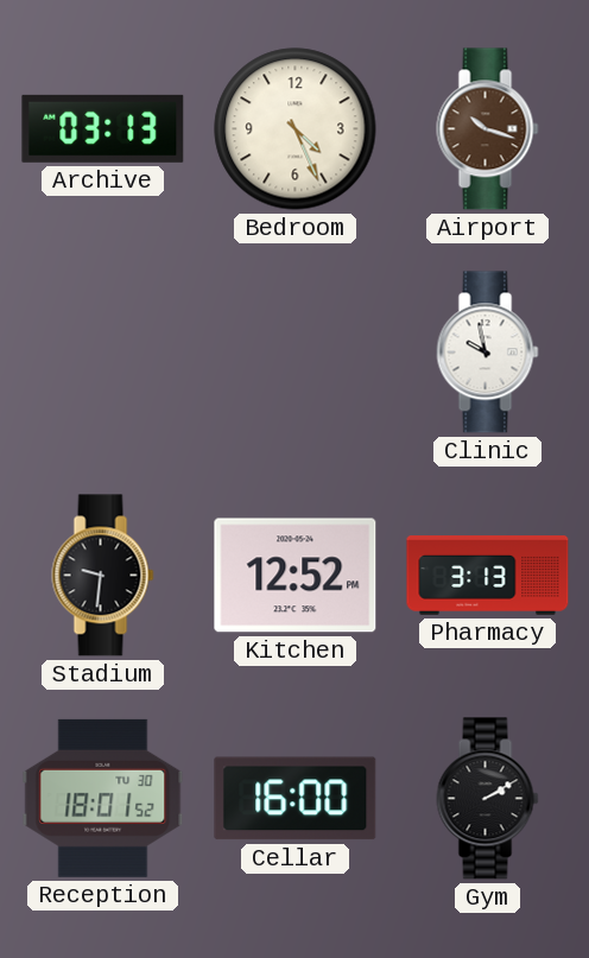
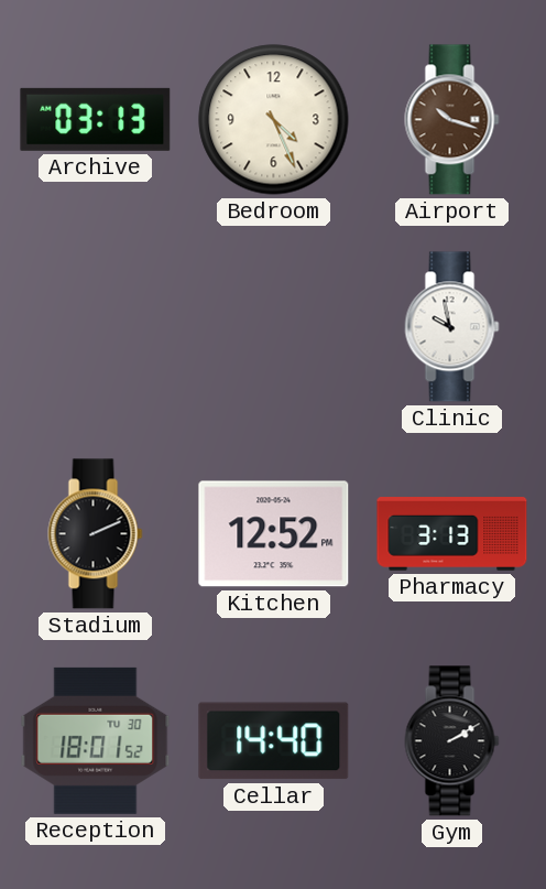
Stadium: 9:31 -> 2:11
Cellar: 16:00 -> 14:40
